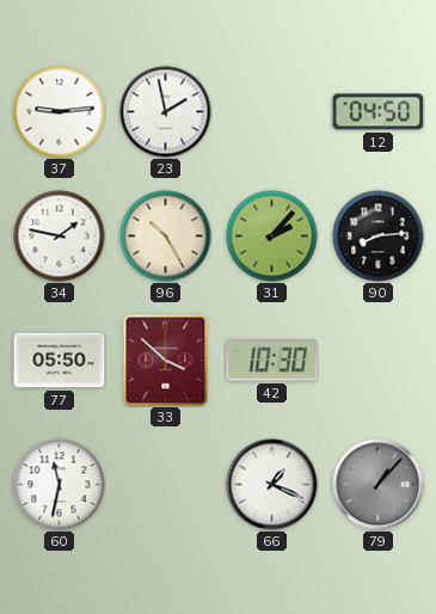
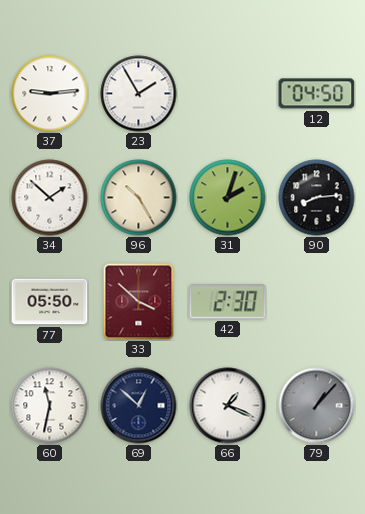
23: 1:58 -> 1:55
34: 1:47 -> 1:52
31: 2:07 -> 2:03
42: 10:30 -> 2:30
69: none -> 12:52
